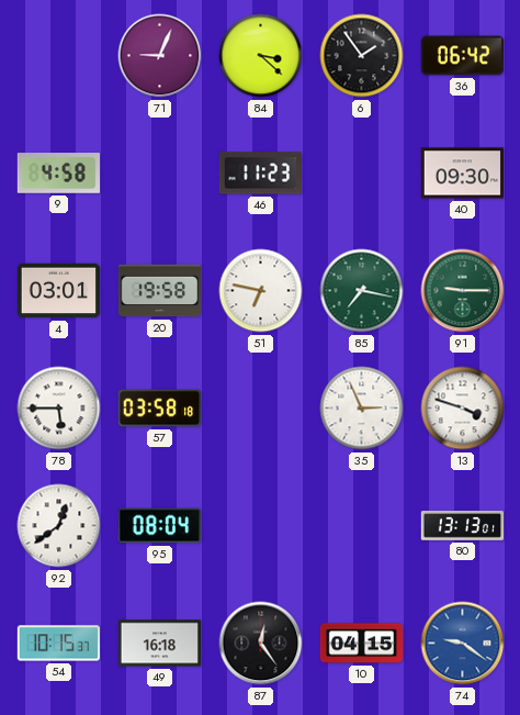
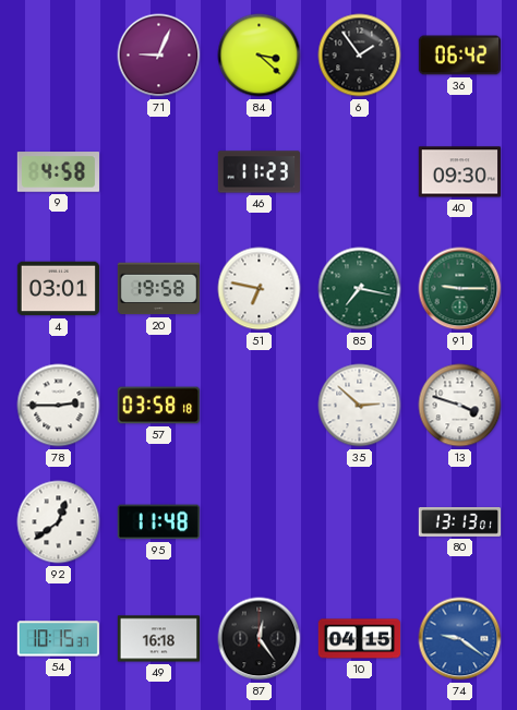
78: 5:45 -> 2:45
35: 2:56 -> 2:52
95: 08:04 -> 11:48
